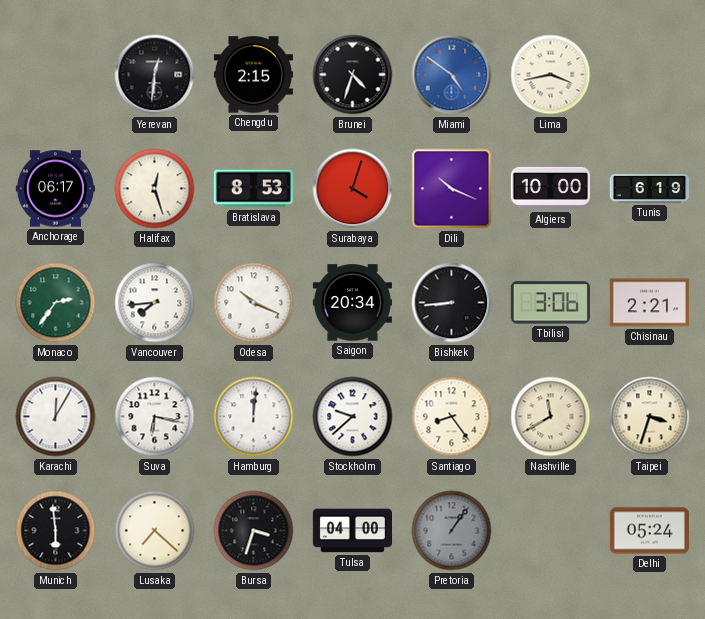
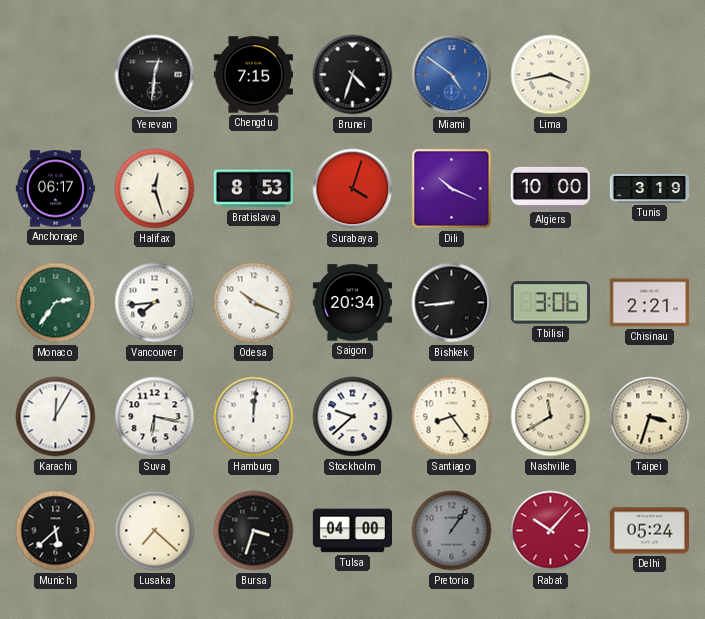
Chengdu: 2:15 -> 7:15
Tunis: 6:19 -> 3:19
Munich: 5:59 -> 5:38
Rabat: none -> 10:07
